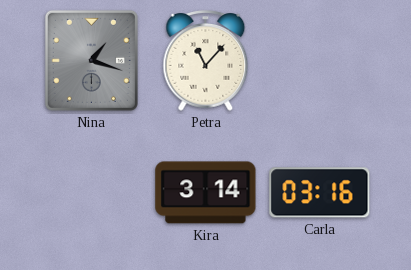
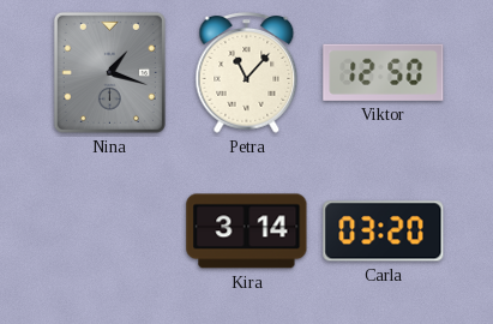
Viktor: none -> 12:50
Carla: 03:16 -> 03:20
